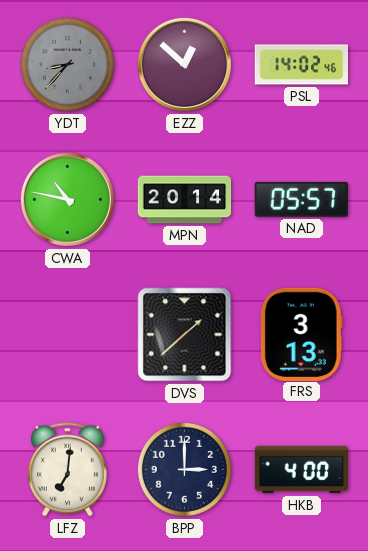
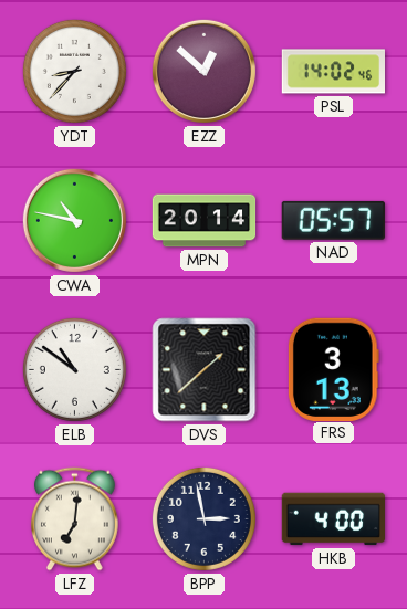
YDT dial: grey -> white
ELB: none -> 10:51
BPP: 3:00 -> 2:58
